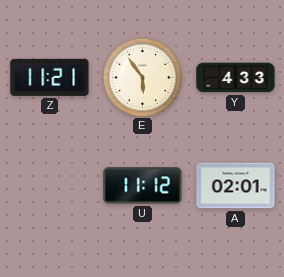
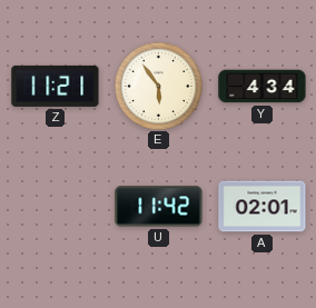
Y: 4:33 -> 4:34
U: 11:12 -> 11:42
